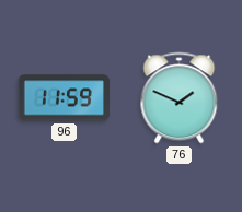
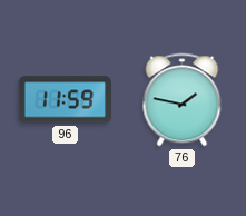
76: 1:49 -> 1:47
